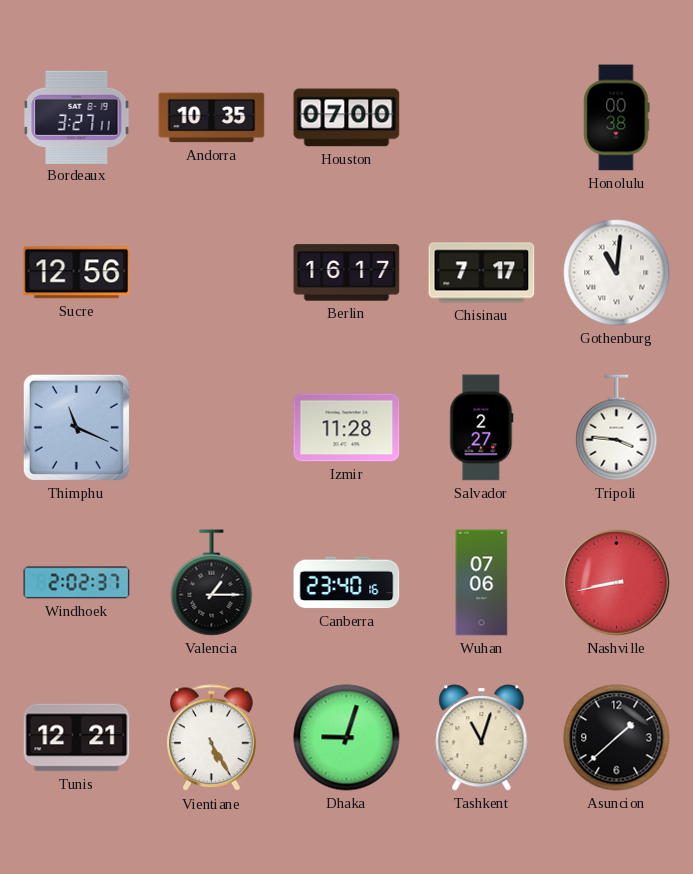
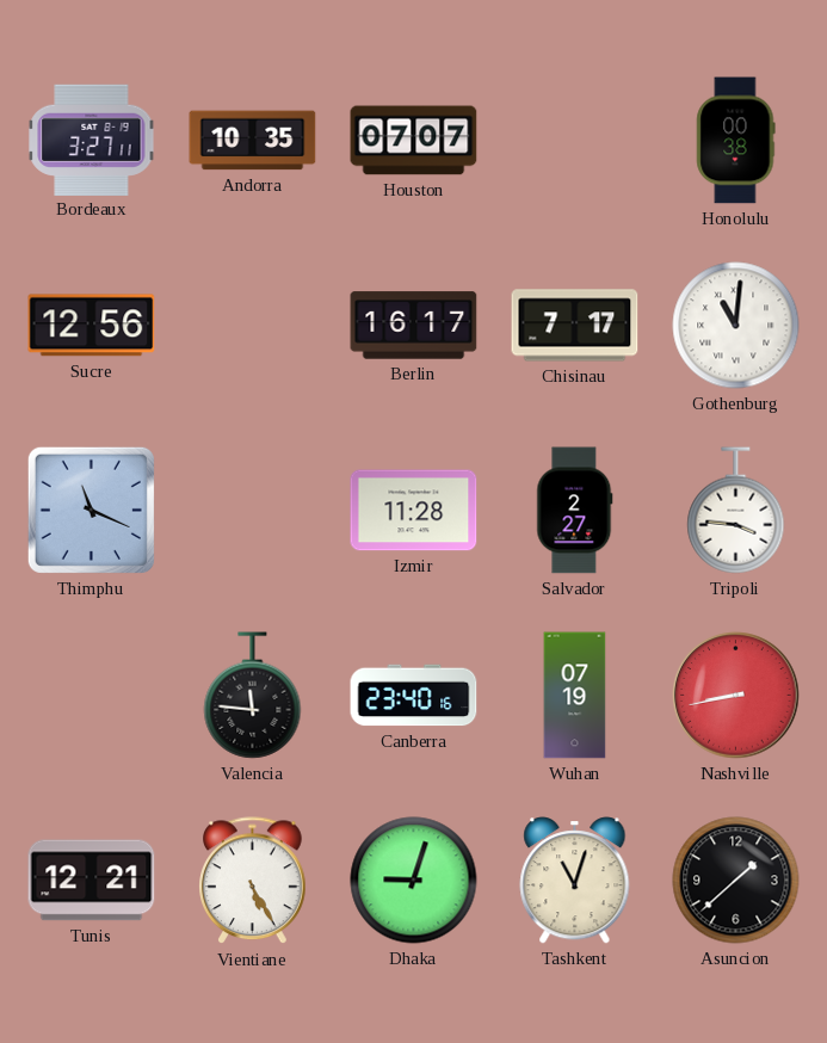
Houston: 07:00 -> 07:07
Windhoek: 2:02 -> none
Valencia: 1:15 -> 11:46
Wuhan: 07:06 -> 07:19
